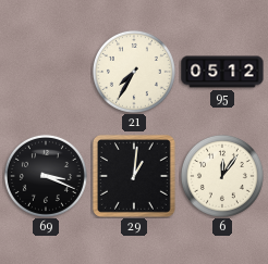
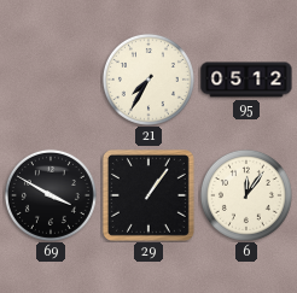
69: 3:19 -> 3:50
29: 1:01 -> 1:06
